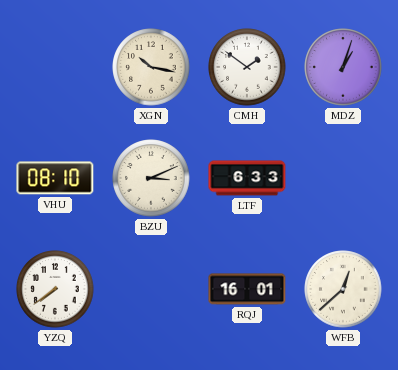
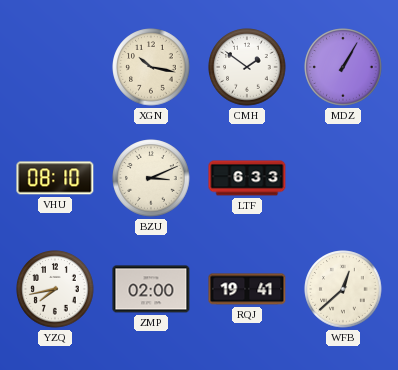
MDZ: 1:03 -> 1:05
YZQ: 7:39 -> 7:43
ZMP: none -> 02:00
RQJ: 16:01 -> 19:41
